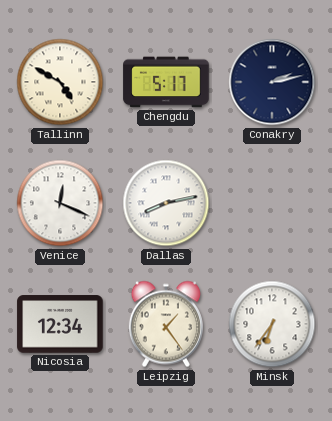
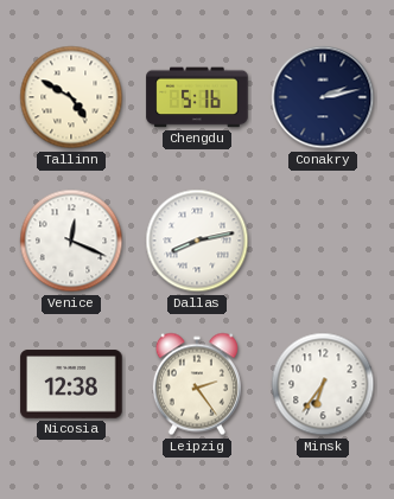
Chengdu: 5:17 -> 5:16
Nicosia: 12:34 -> 12:38
Leipzig: 1:24 -> 2:24
